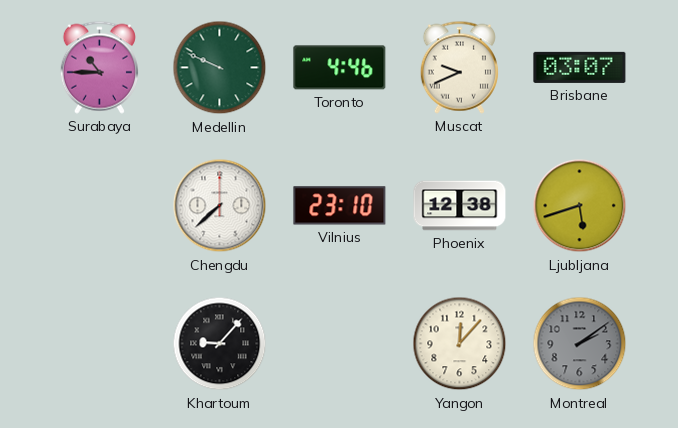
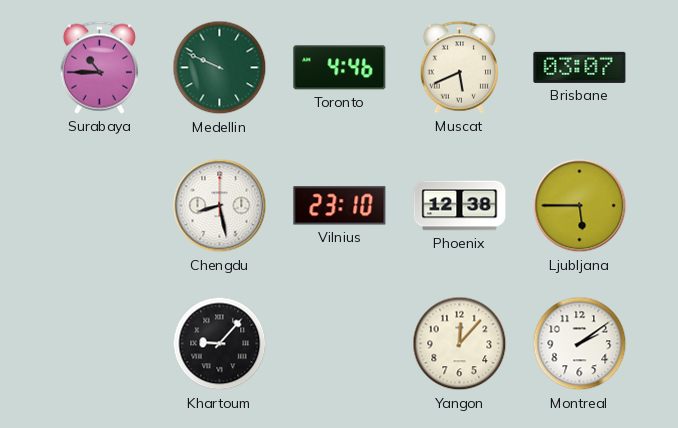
Muscat: 9:41 -> 5:41
Chengdu: 7:38 -> 8:28
Ljubljana: 5:42 -> 5:45
Montreal dial: grey -> white
